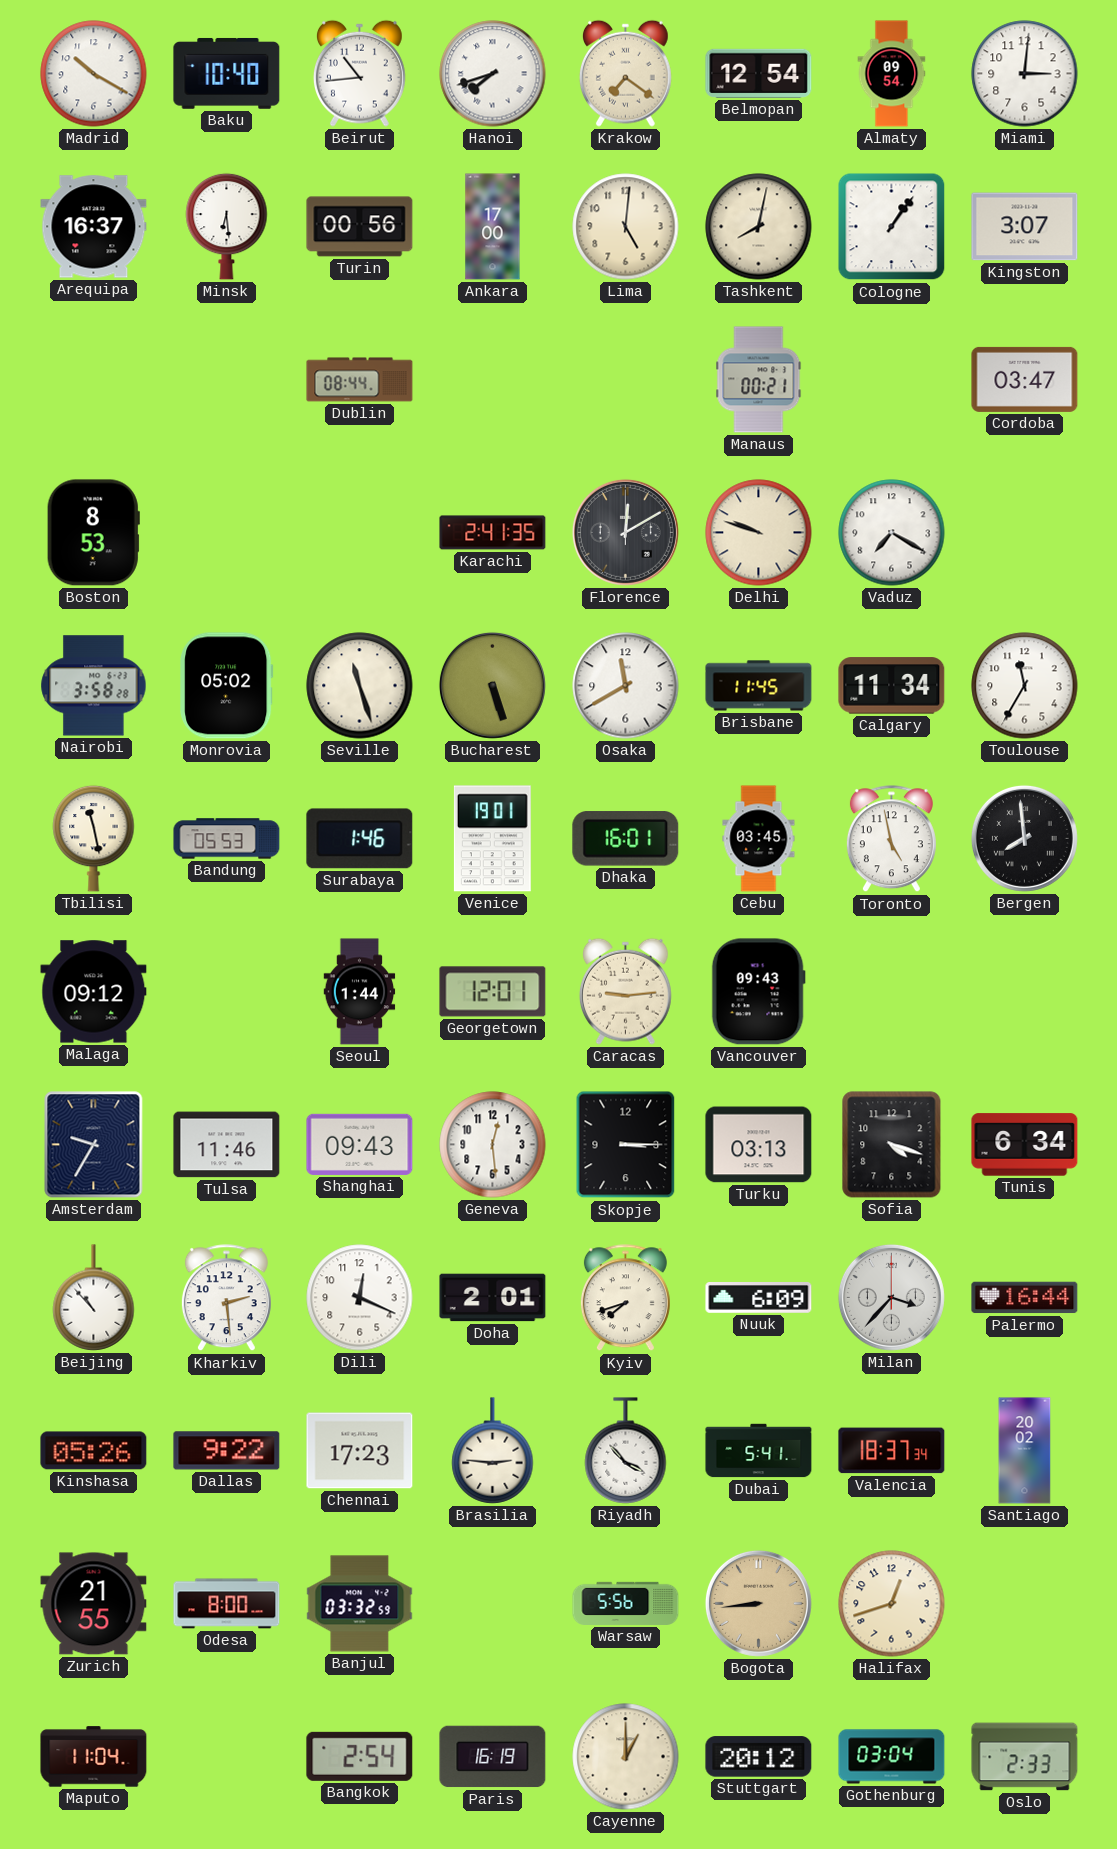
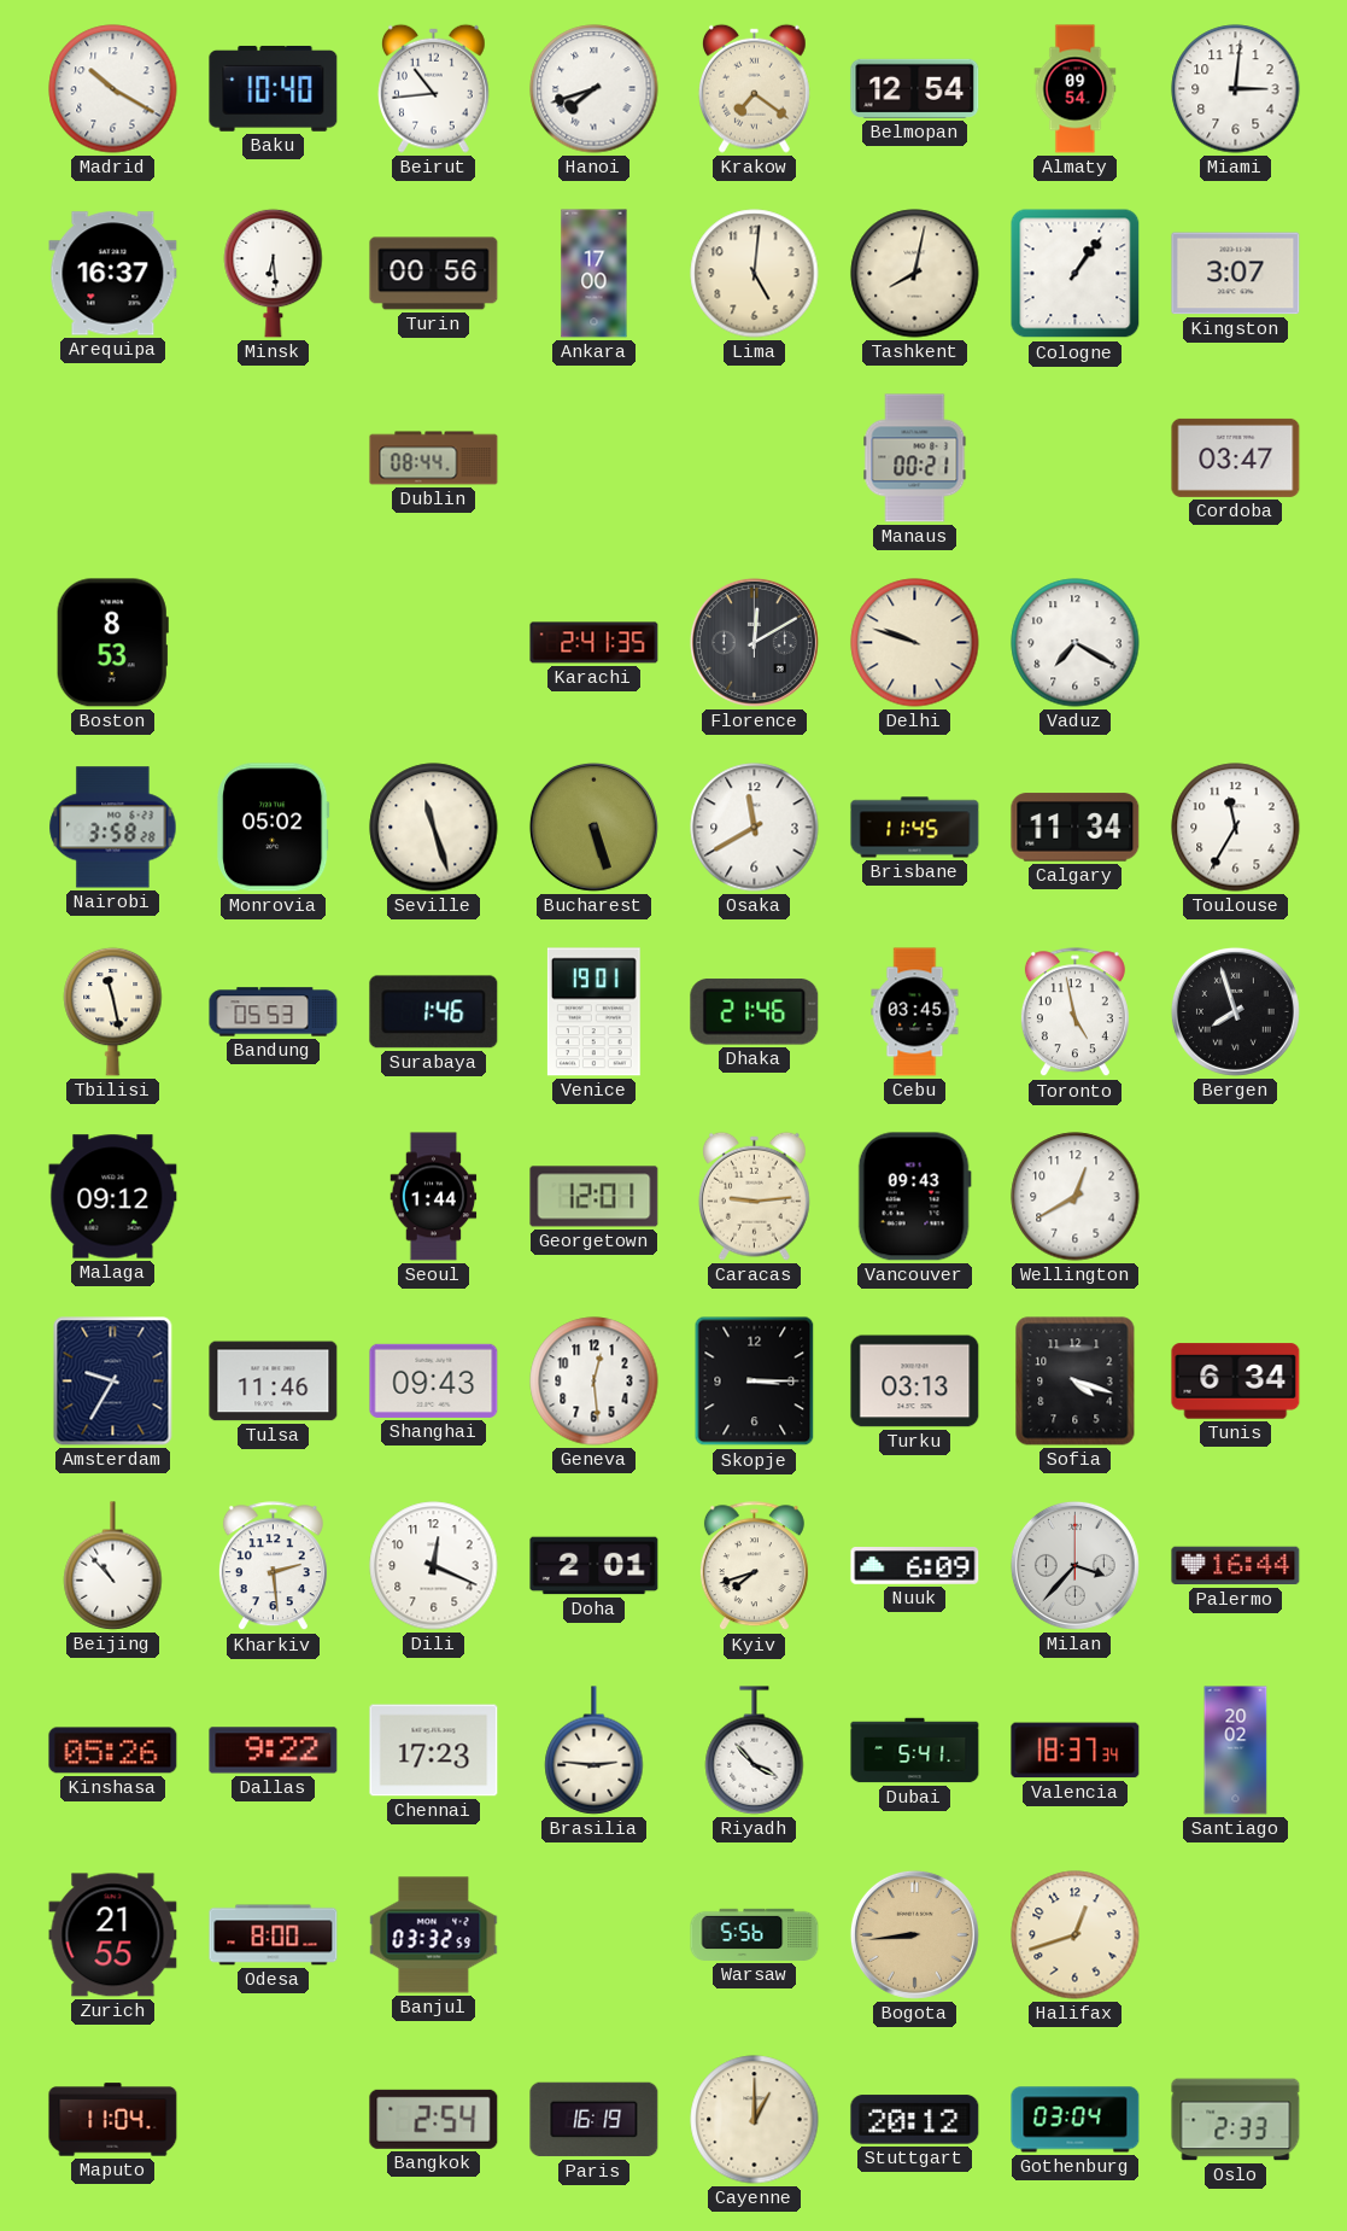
Dhaka: 16:01 -> 21:46
Bergen: 7:59 -> 7:57
Wellington: none -> 12:40
